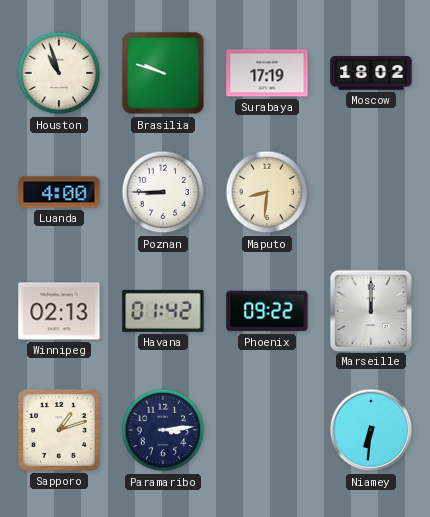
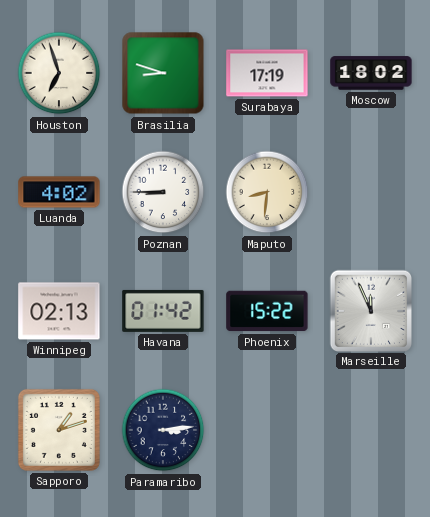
Houston: 10:57 -> 6:57
Brasilia: 9:48 -> 8:48
Luanda: 4:00 -> 4:02
Phoenix: 09:22 -> 15:22
Marseille: 12:00 -> 11:56
Niamey: 6:31 -> none
